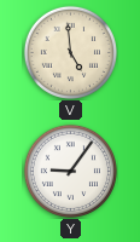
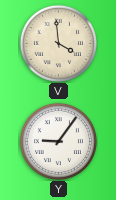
V: 4:59 -> 3:59
